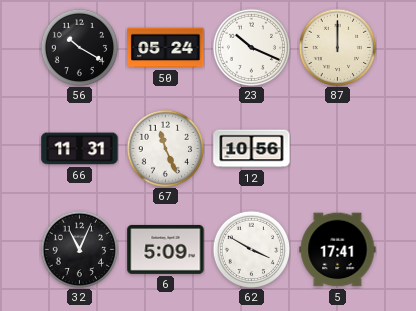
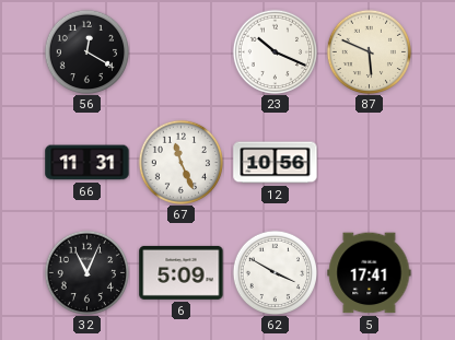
56: 10:20 -> 12:20
50: 05:24 -> none
87: 12:00 -> 5:49
